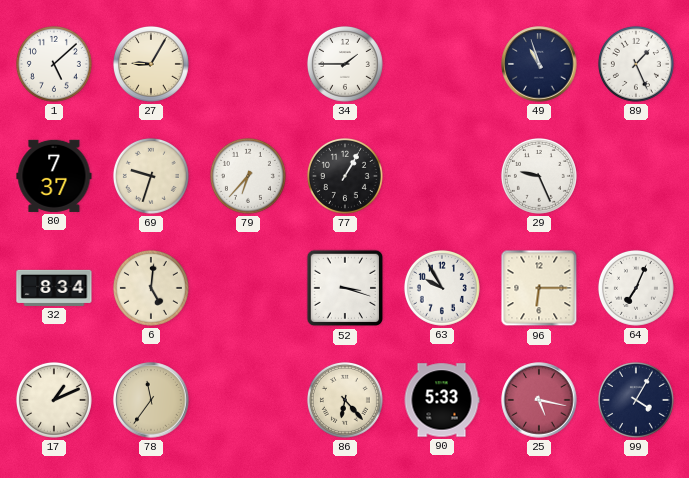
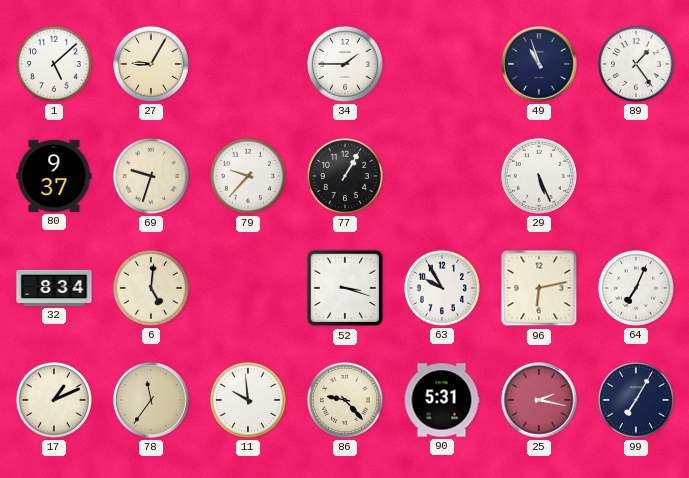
89: 1:26 -> 1:24
80: 7:37 -> 9:37
79: 6:37 -> 9:37
29: 9:26 -> 5:26
96: 6:15 -> 6:13
11: none -> 9:59
86: 6:23 -> 9:23
90: 5:33 -> 5:31
25: 5:17 -> 2:17
99: 4:05 -> 7:05
